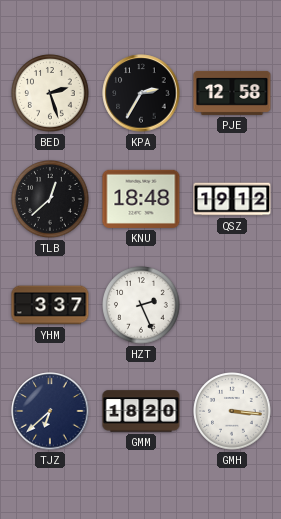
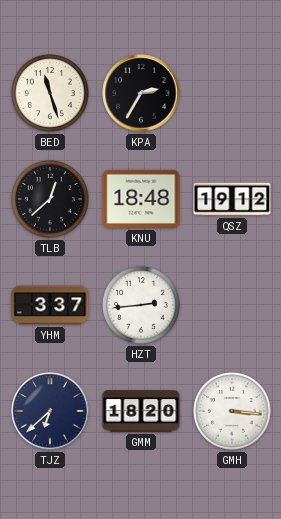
BED: 2:27 -> 11:27
PJE: 12:58 -> none
HZT: 2:26 -> 2:44
